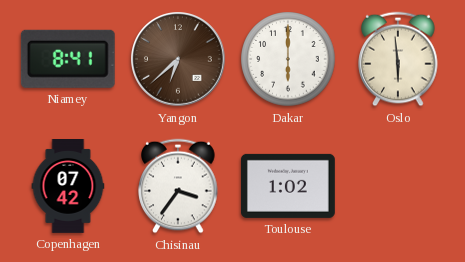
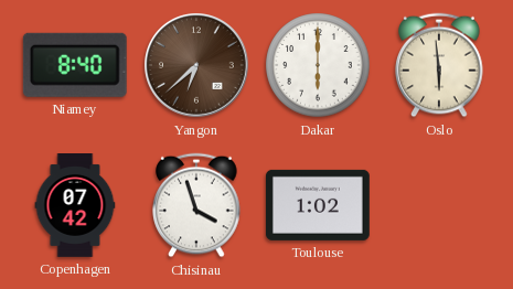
Niamey: 8:41 -> 8:40
Chisinau: 3:36 -> 3:57
